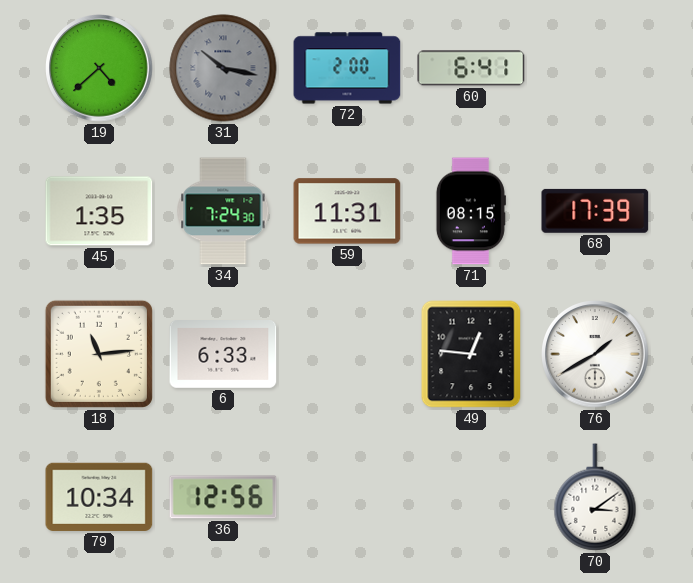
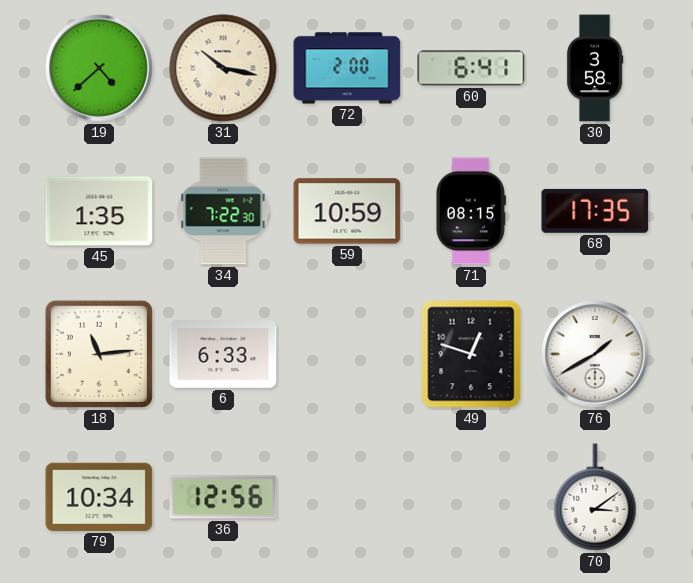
31 dial: grey -> cream
30: none -> 3:58
34: 7:24 -> 7:22
59: 11:31 -> 10:59
68: 17:39 -> 17:35
49: 12:46 -> 12:48
